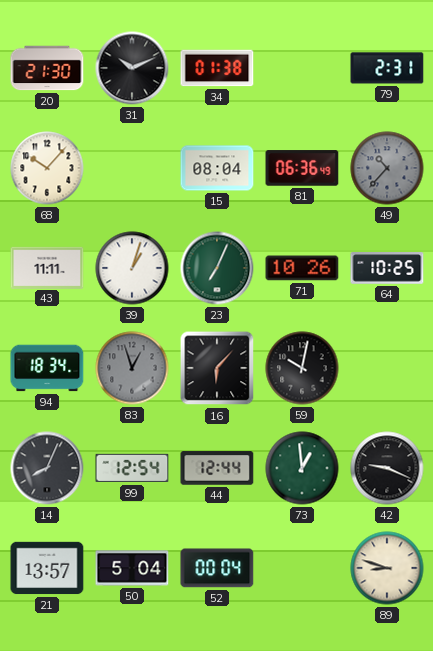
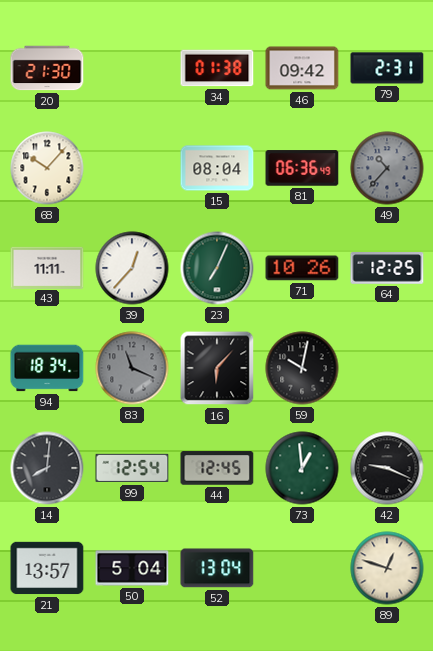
31: 10:11 -> none
46: none -> 09:42
39: 1:03 -> 12:37
64: 10:25 -> 12:25
83: 12:57 -> 11:19
14: 8:04 -> 8:01
44: 12:44 -> 12:45
52: 00:04 -> 13:04
89: 8:48 -> 12:48
